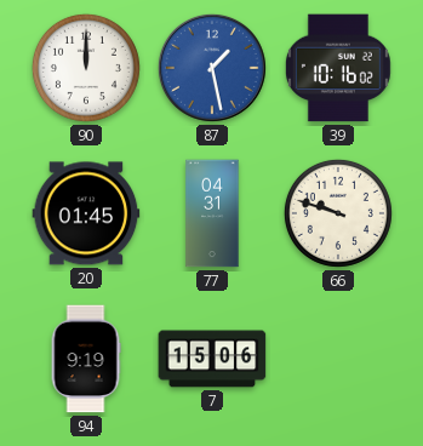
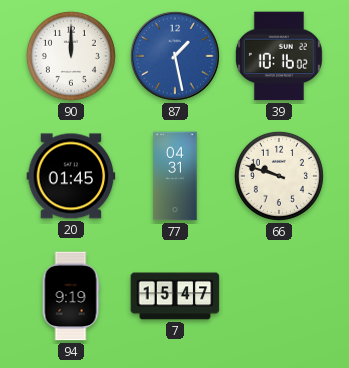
7: 15:06 -> 15:47
